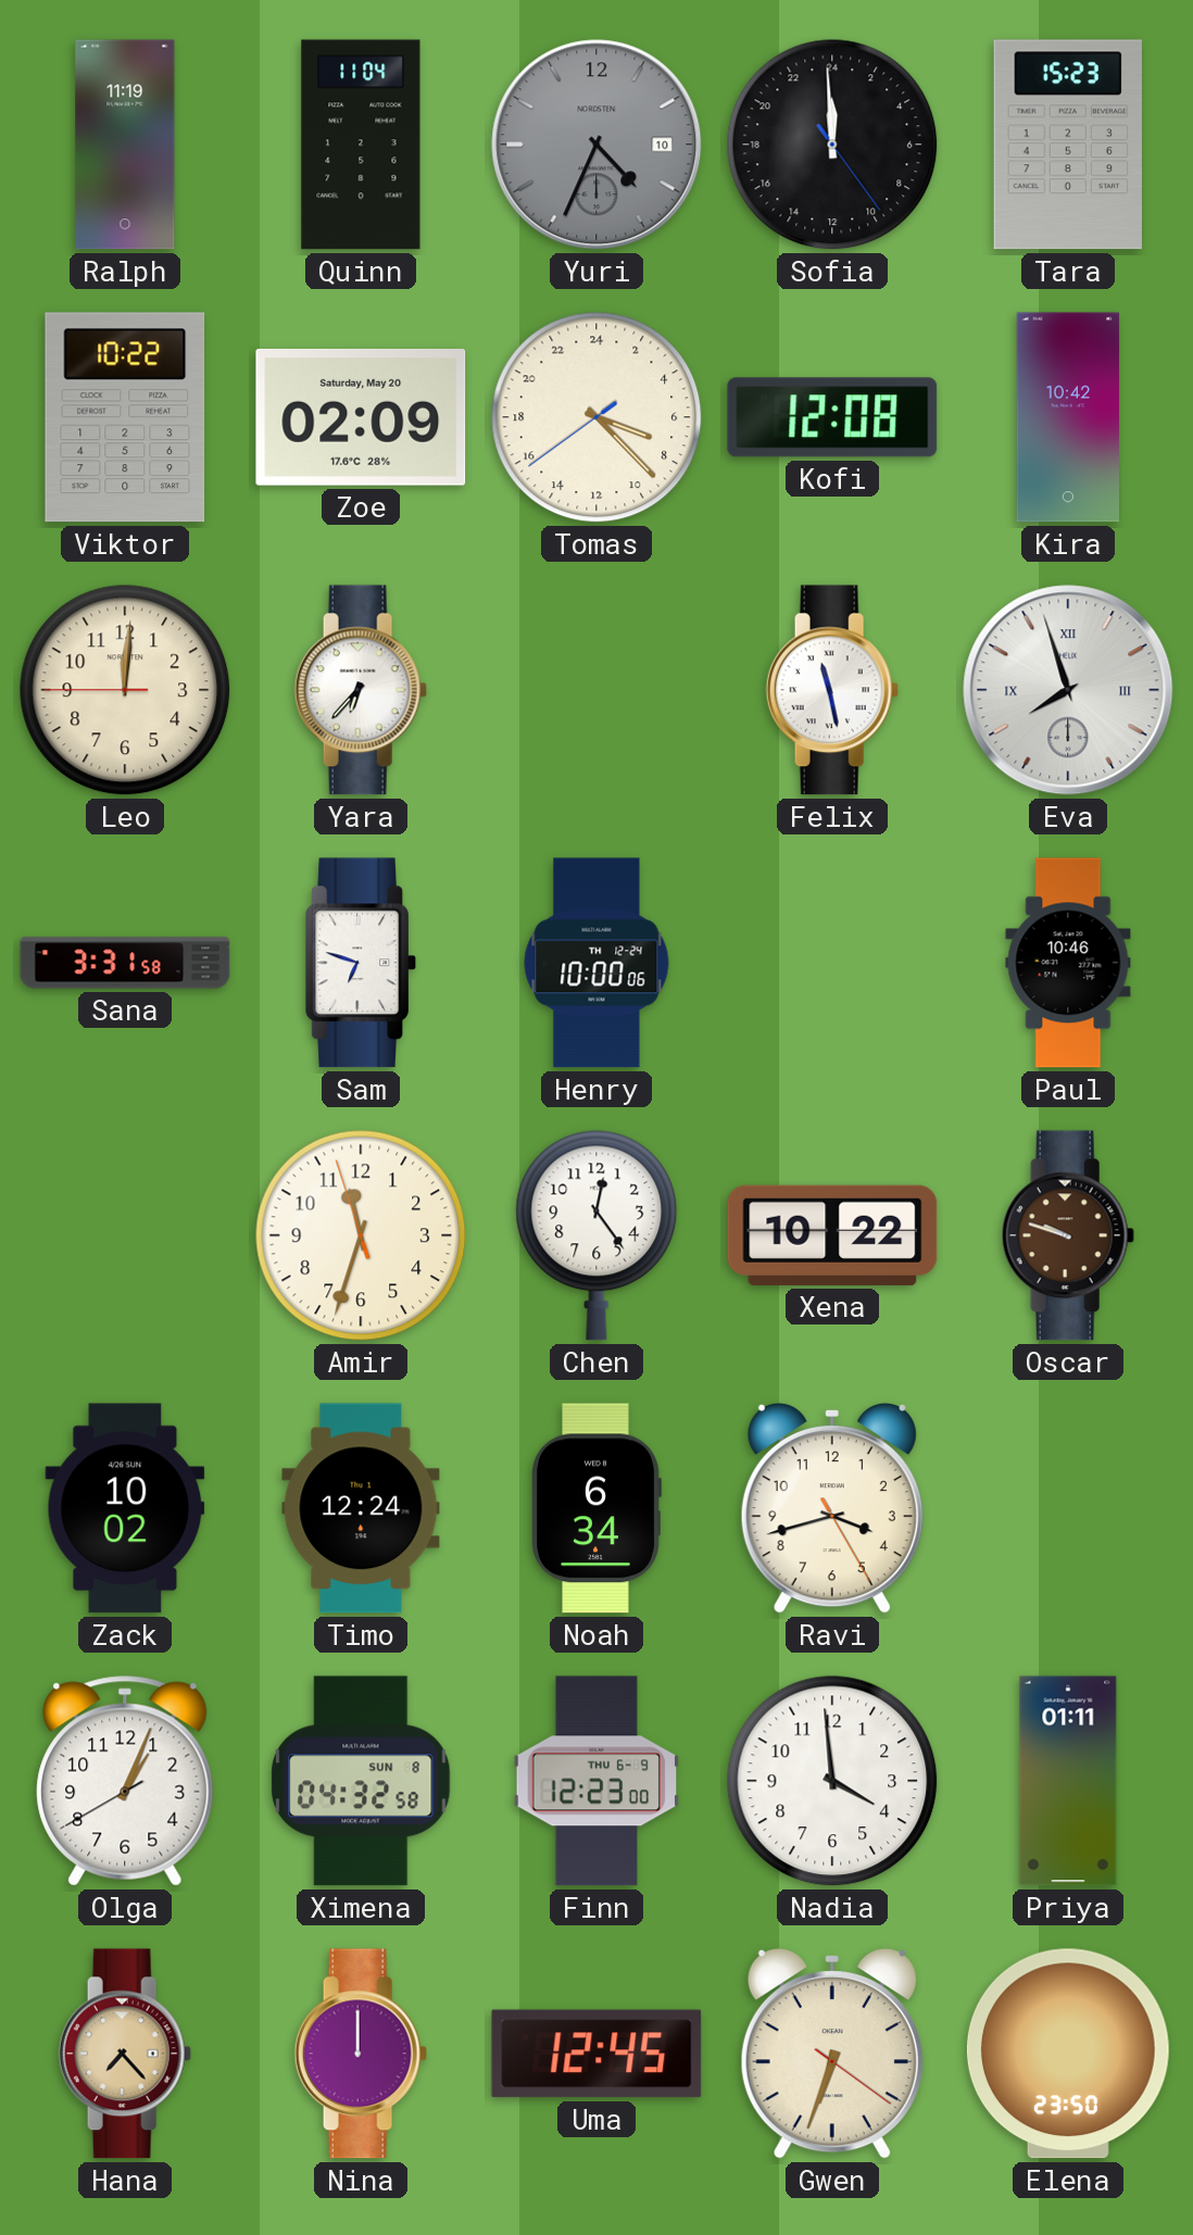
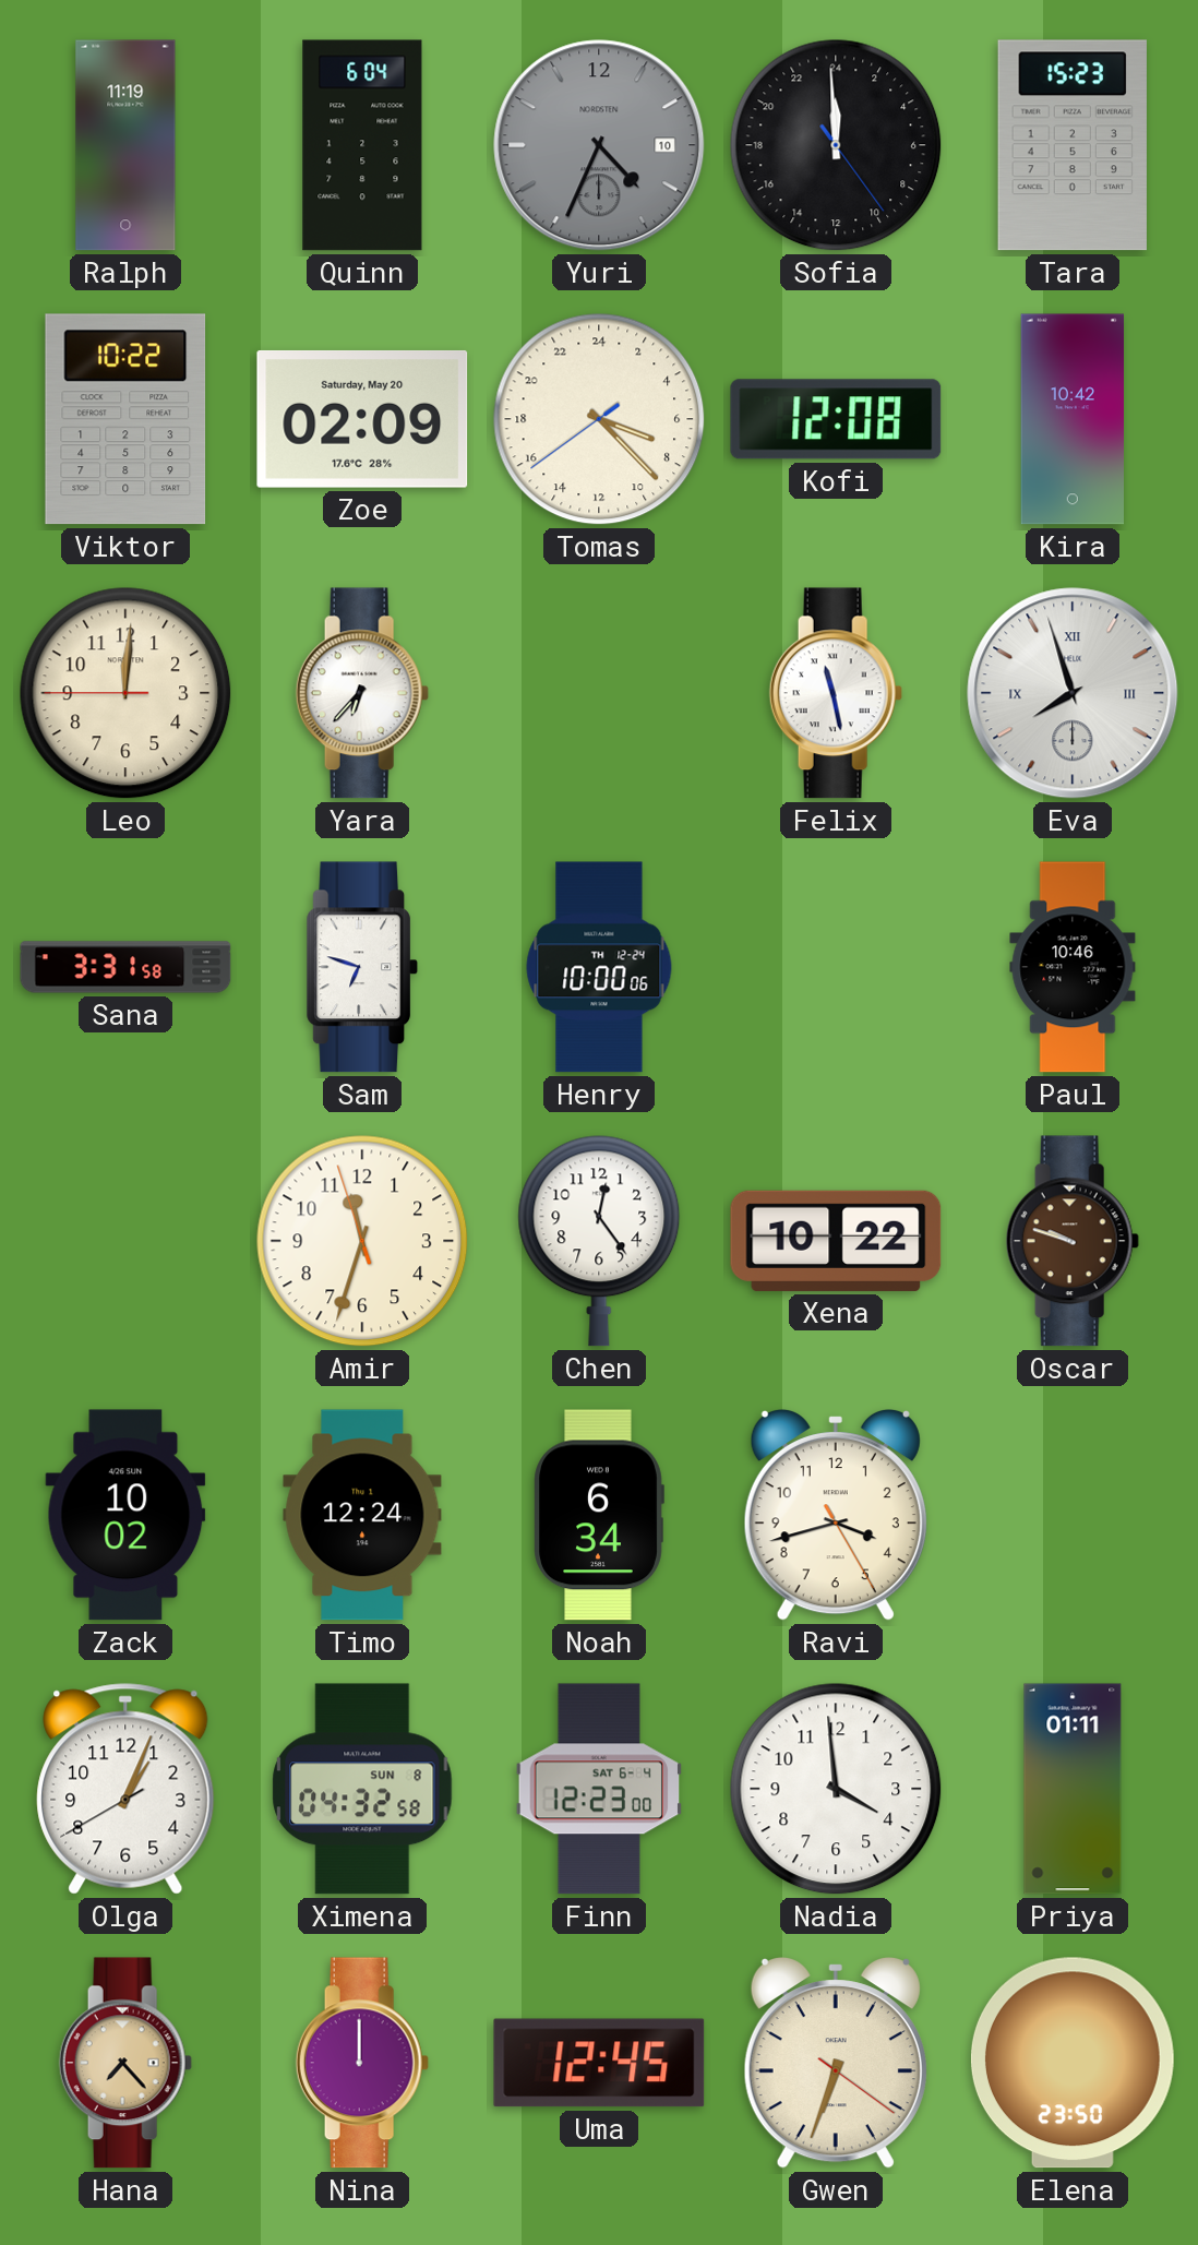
Quinn: 11:04 -> 6:04
Finn date: THU 6-9 -> SAT 6-4
